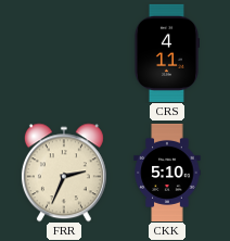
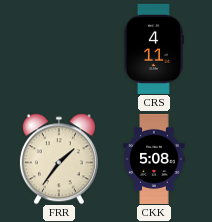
FRR: 2:34 -> 1:36
CKK: 5:10 -> 5:08
